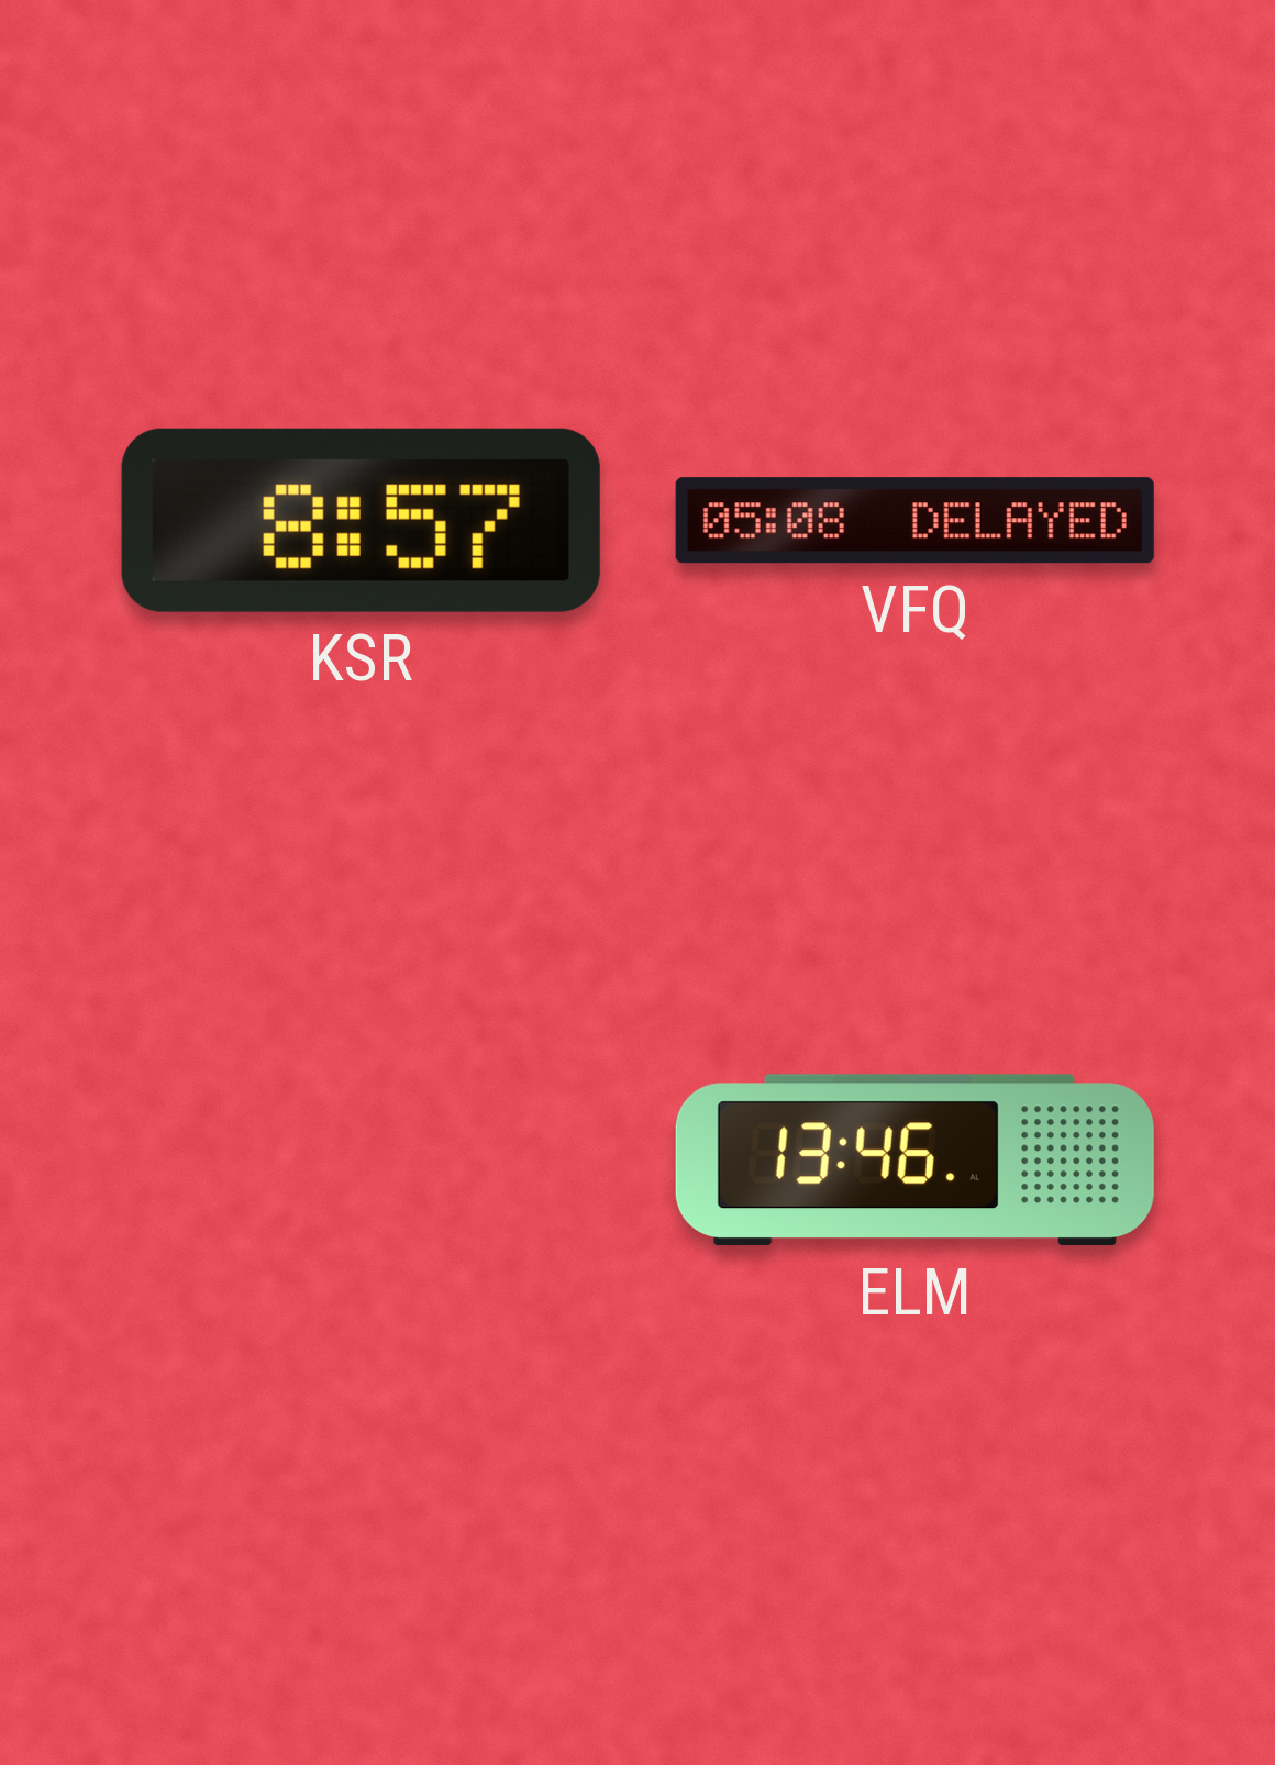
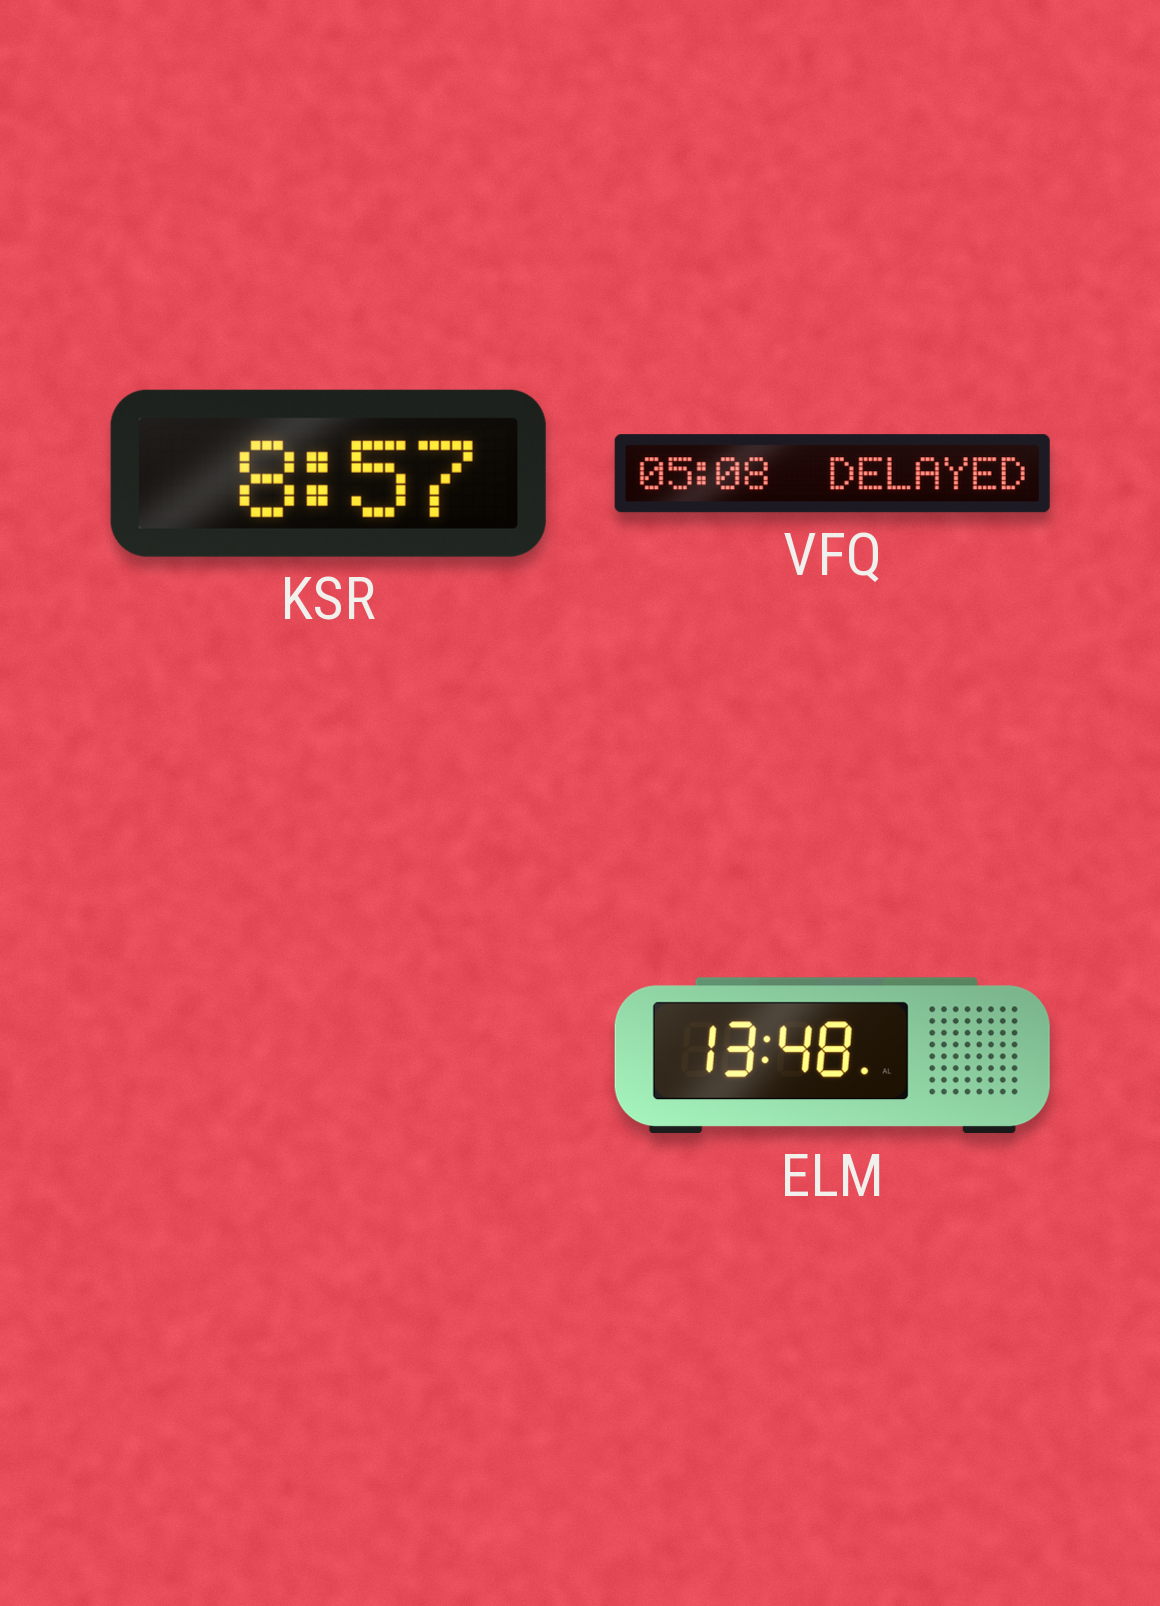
ELM: 13:46 -> 13:48
